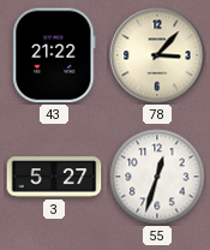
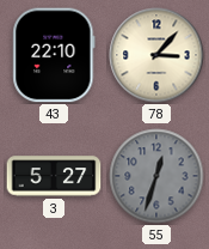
43: 21:22 -> 22:10
55 dial: white -> grey
